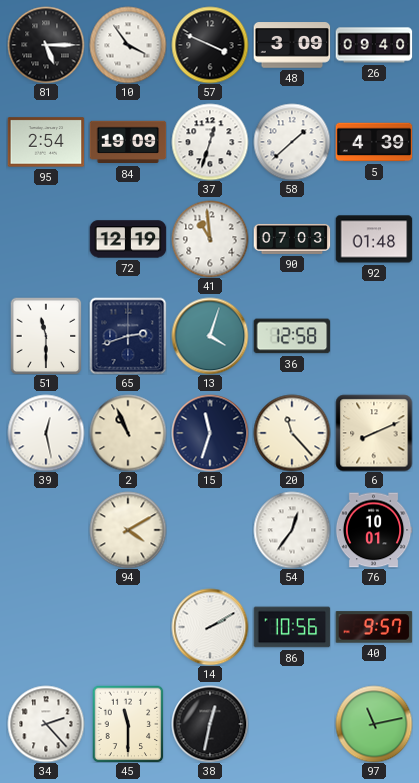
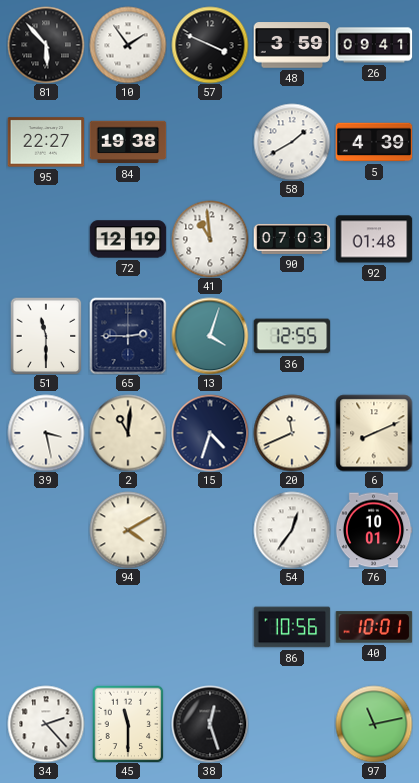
81: 5:15 -> 5:53
10: 3:54 -> 1:54
48: 3:09 -> 3:59
26: 09:40 -> 09:41
95: 2:54 -> 22:27
84: 19:09 -> 19:38
37: 12:33 -> none
58: 1:38 -> 1:40
65: 2:42 -> 2:45
36: 12:58 -> 12:55
39: 12:28 -> 3:28
2: 10:56 -> 11:01
15: 11:33 -> 4:33
20: 11:23 -> 11:41
14: 2:10 -> none
40: 9:57 -> 10:01
38: 12:32 -> 12:27
